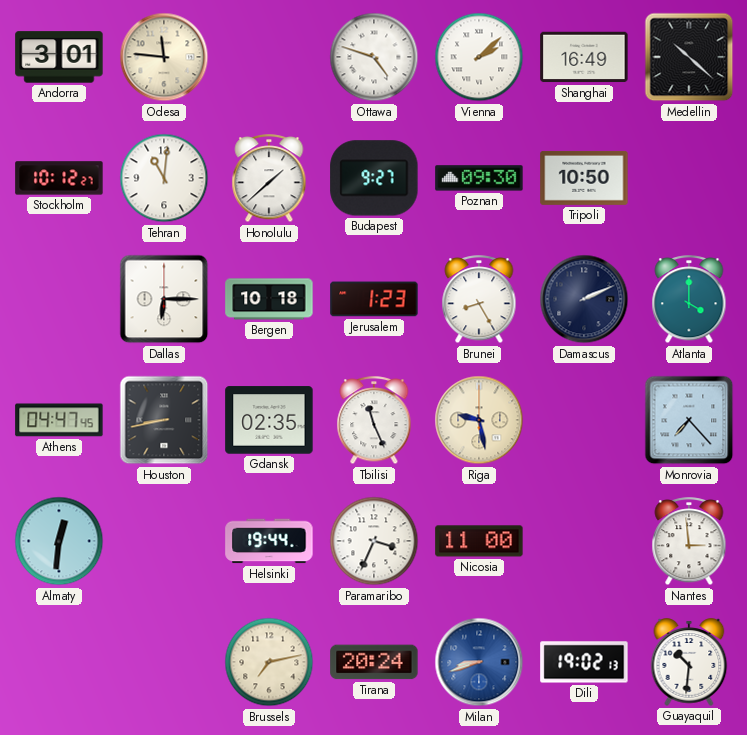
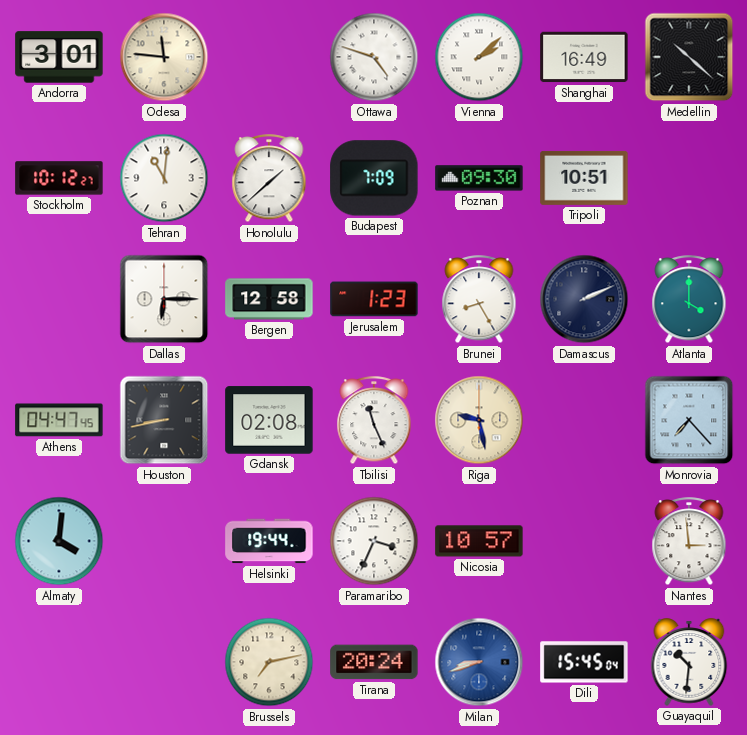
Budapest: 9:27 -> 7:09
Tripoli: 10:50 -> 10:51
Bergen: 10:18 -> 12:58
Gdansk: 02:35 -> 02:08
Almaty: 12:31 -> 4:01
Nicosia: 11:00 -> 10:57
Dili: 19:02 -> 15:45
